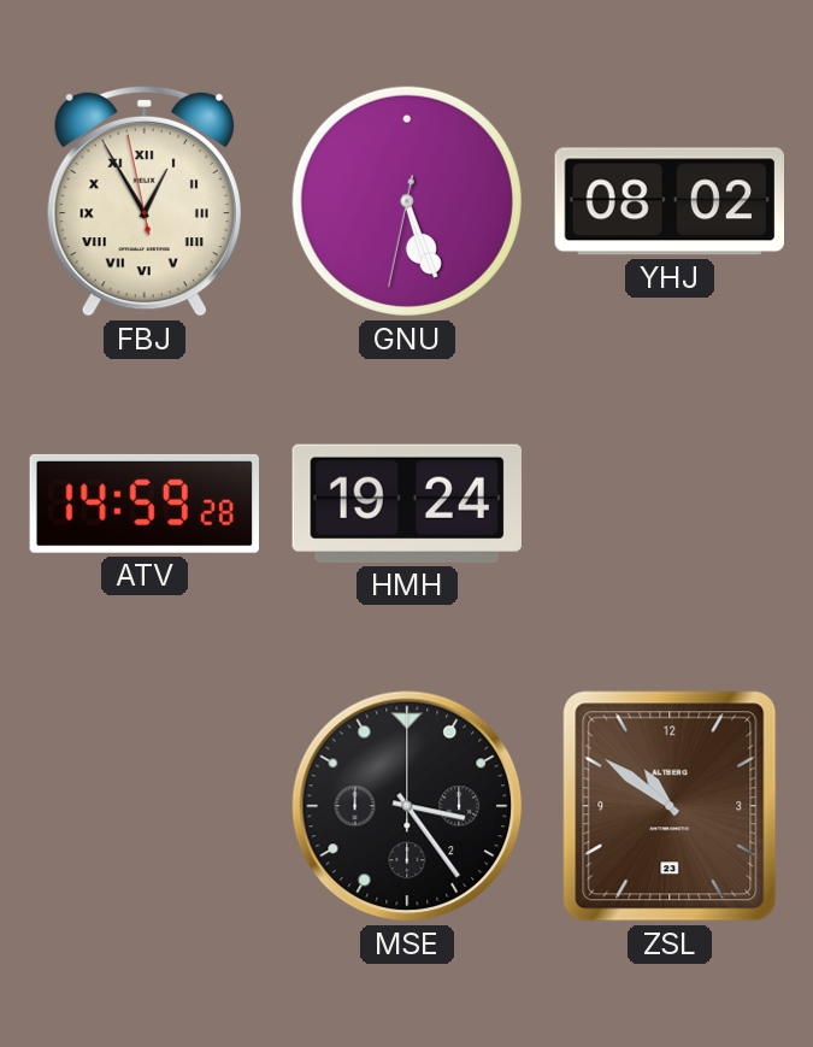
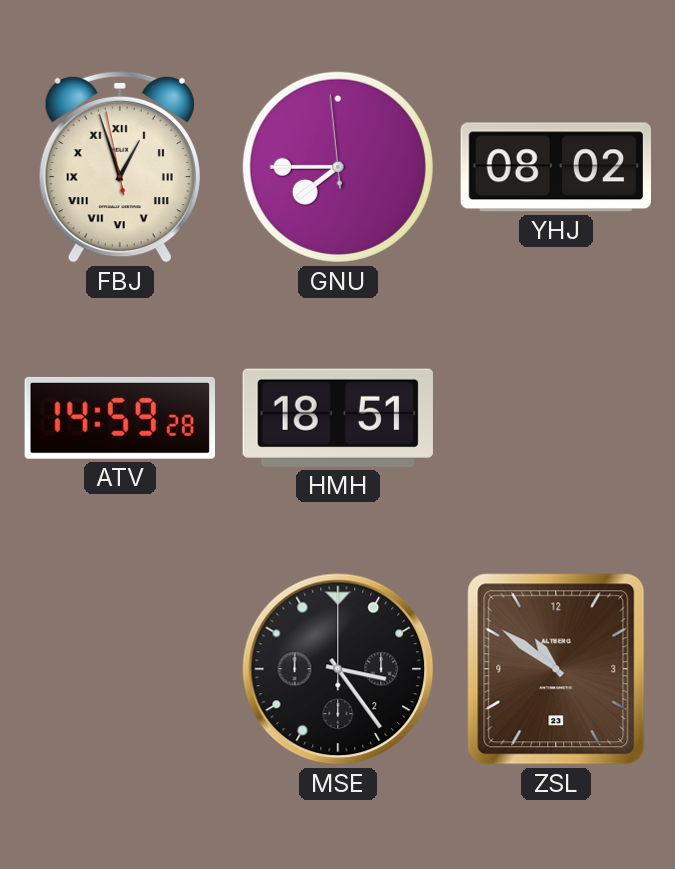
FBJ: 12:54 -> 12:56
GNU: 5:26 -> 7:44
HMH: 19:24 -> 18:51
